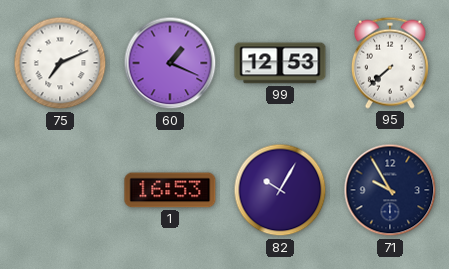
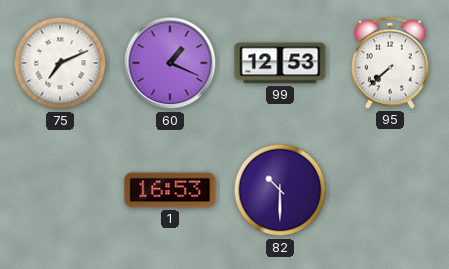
82: 10:05 -> 10:30
71: 9:55 -> none
